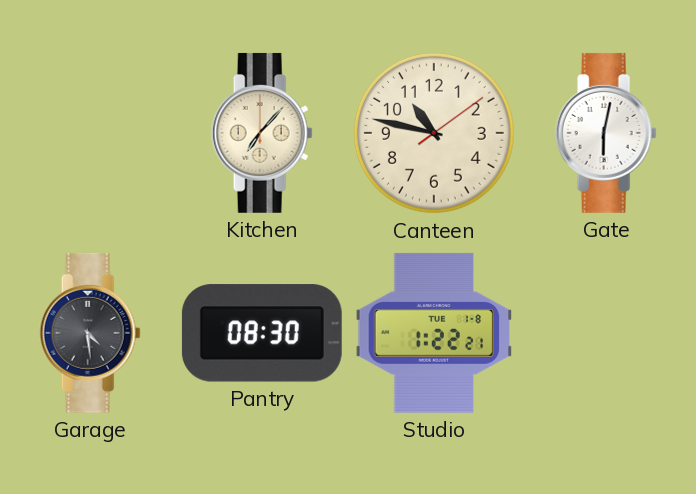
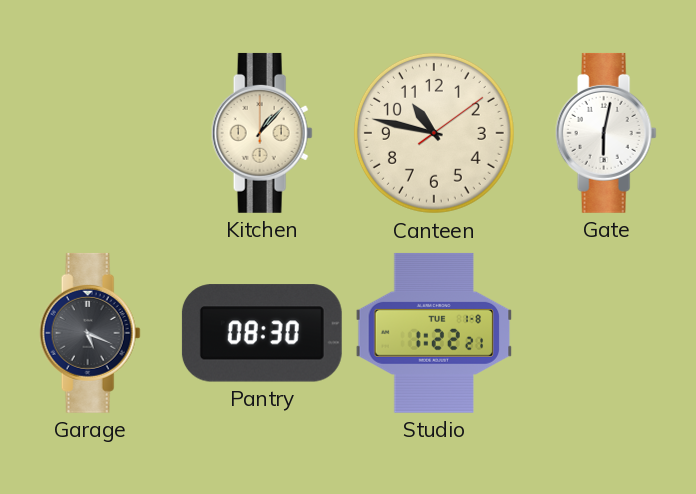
Kitchen: 7:07 -> 1:07
Garage: 4:29 -> 5:19
